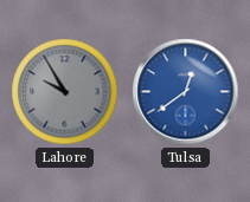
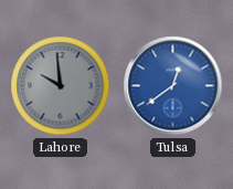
Lahore: 9:55 -> 9:59
